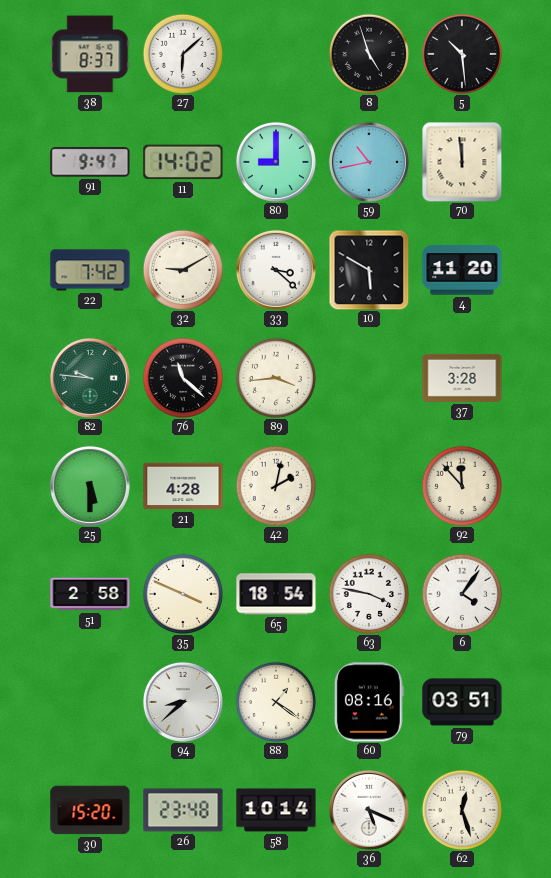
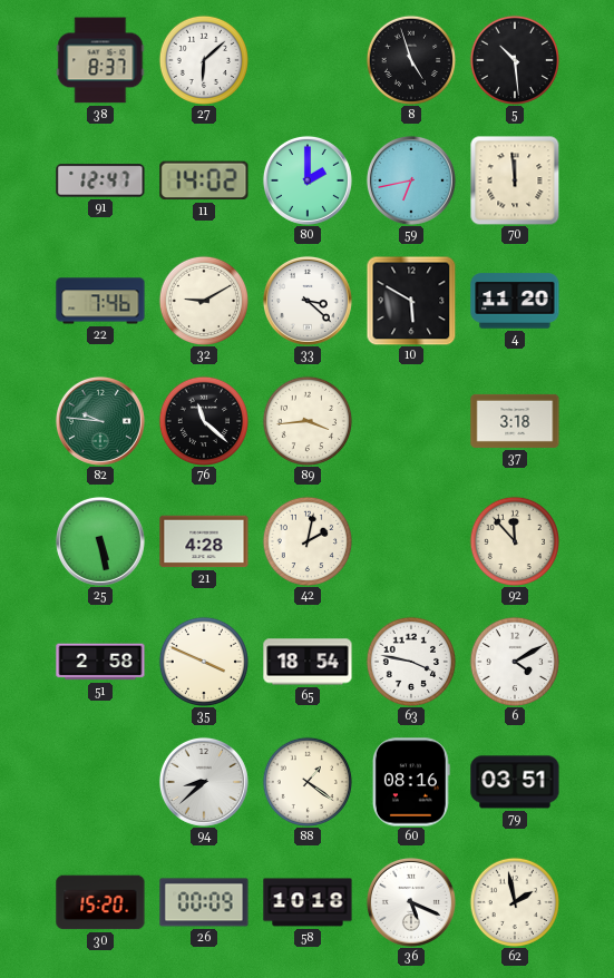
91: 9:47 -> 12:47
80: 9:00 -> 2:00
59: 10:43 -> 6:43
22: 7:42 -> 7:46
37: 3:28 -> 3:18
25: 5:30 -> 5:28
6: 4:06 -> 4:10
26: 23:48 -> 00:09
58: 10:14 -> 10:18
62: 12:27 -> 1:58
